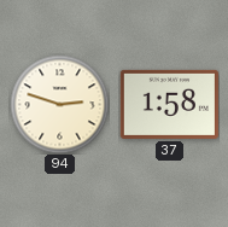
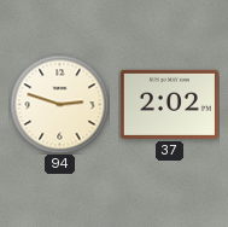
37: 1:58 -> 2:02
